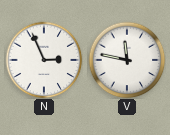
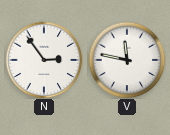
N: 2:56 -> 2:54
